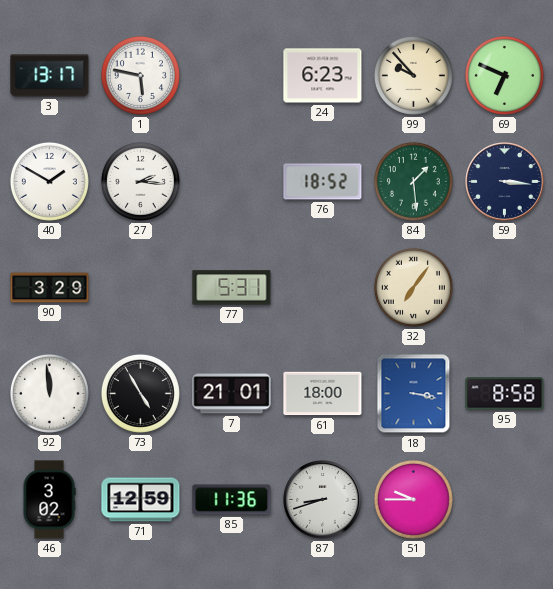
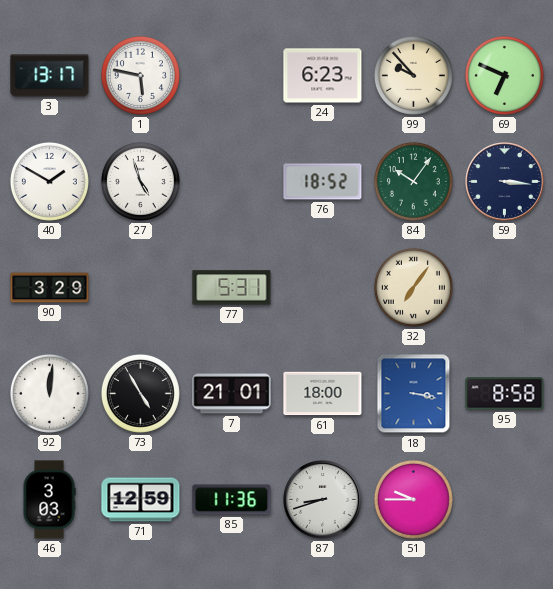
27: 2:16 -> 4:57
84: 1:29 -> 10:06
92: 11:59 -> 12:01
46: 3:02 -> 3:03
